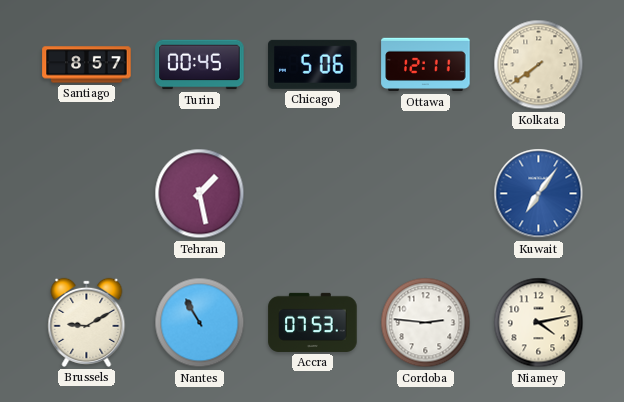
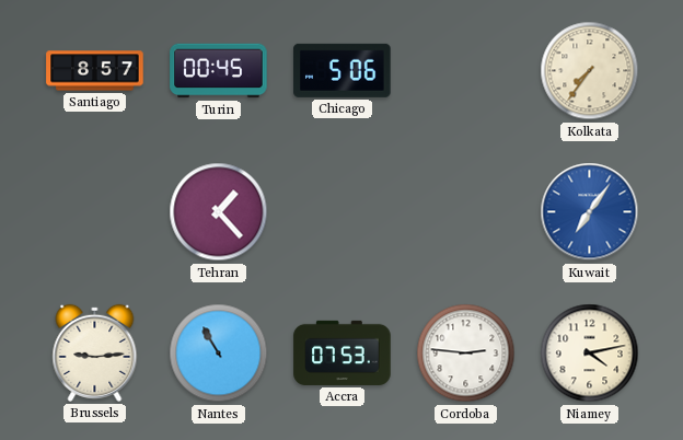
Ottawa: 12:11 -> none
Kolkata: 7:39 -> 7:36
Tehran: 1:28 -> 1:23
Brussels: 9:10 -> 9:14
